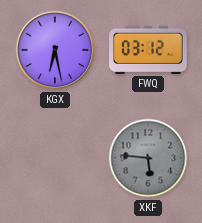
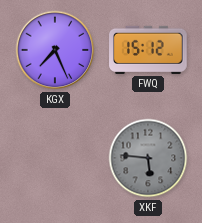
KGX: 6:28 -> 7:26
FWQ: 03:12 -> 15:12
